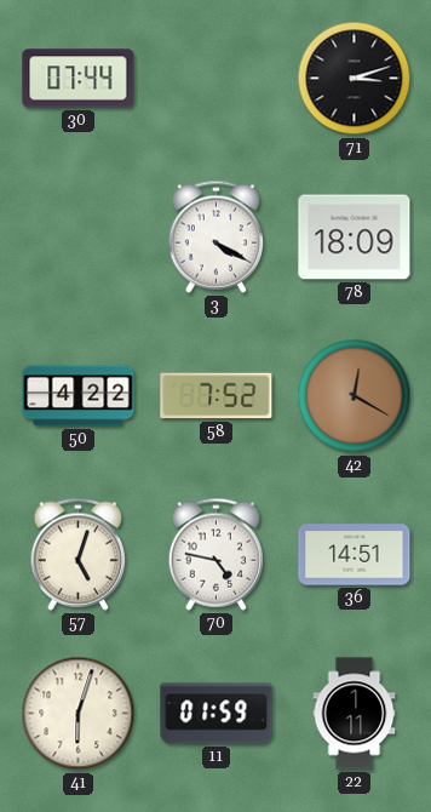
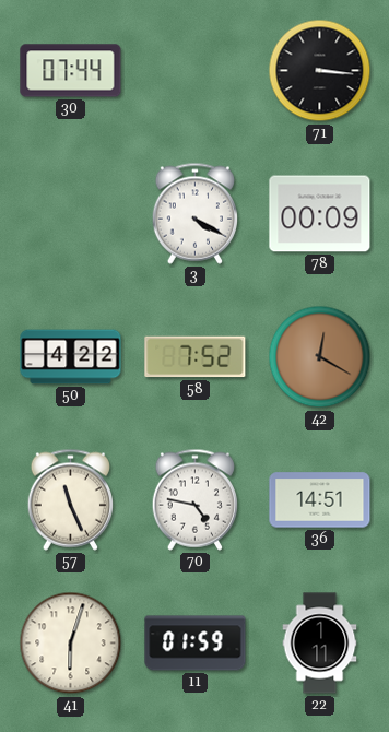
71: 3:12 -> 3:16
78: 18:09 -> 00:09
57: 5:03 -> 11:26
